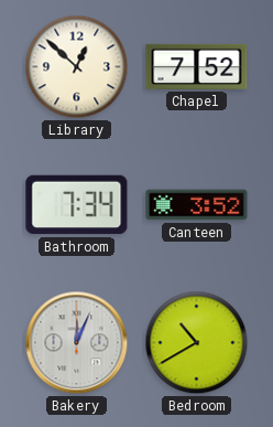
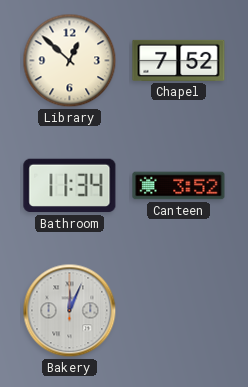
Bathroom: 7:34 -> 11:34
Bedroom: 10:40 -> none
